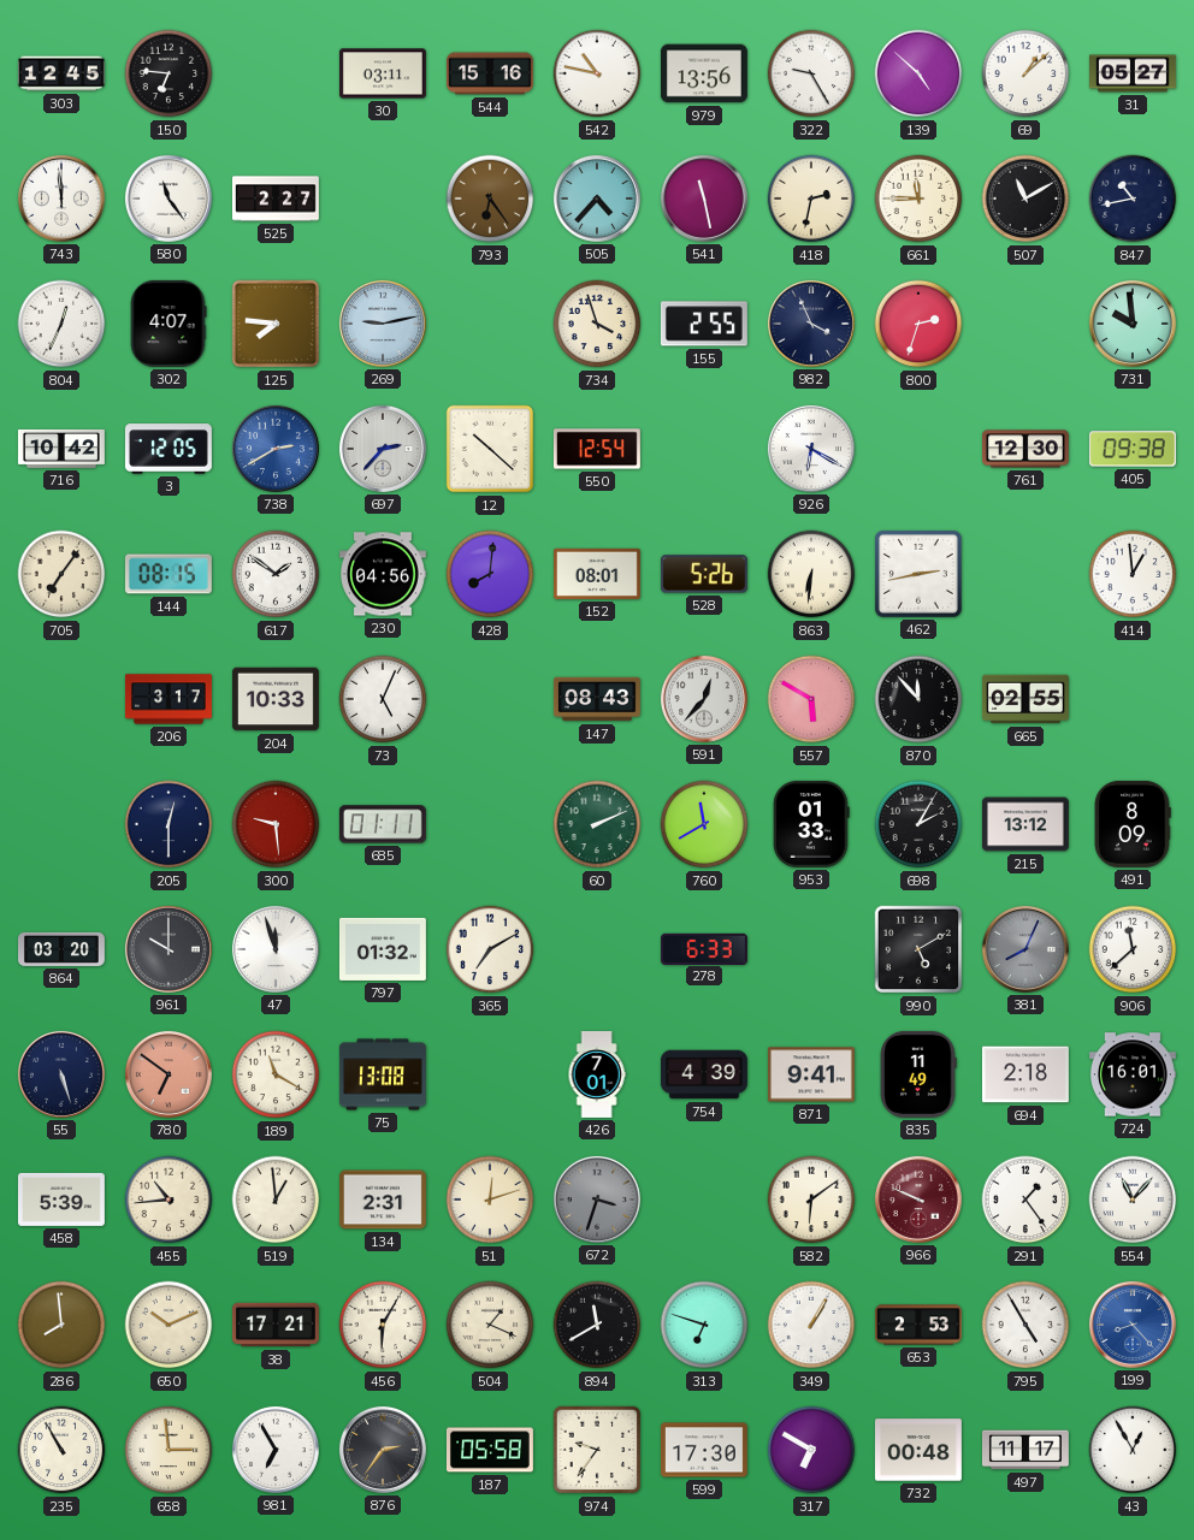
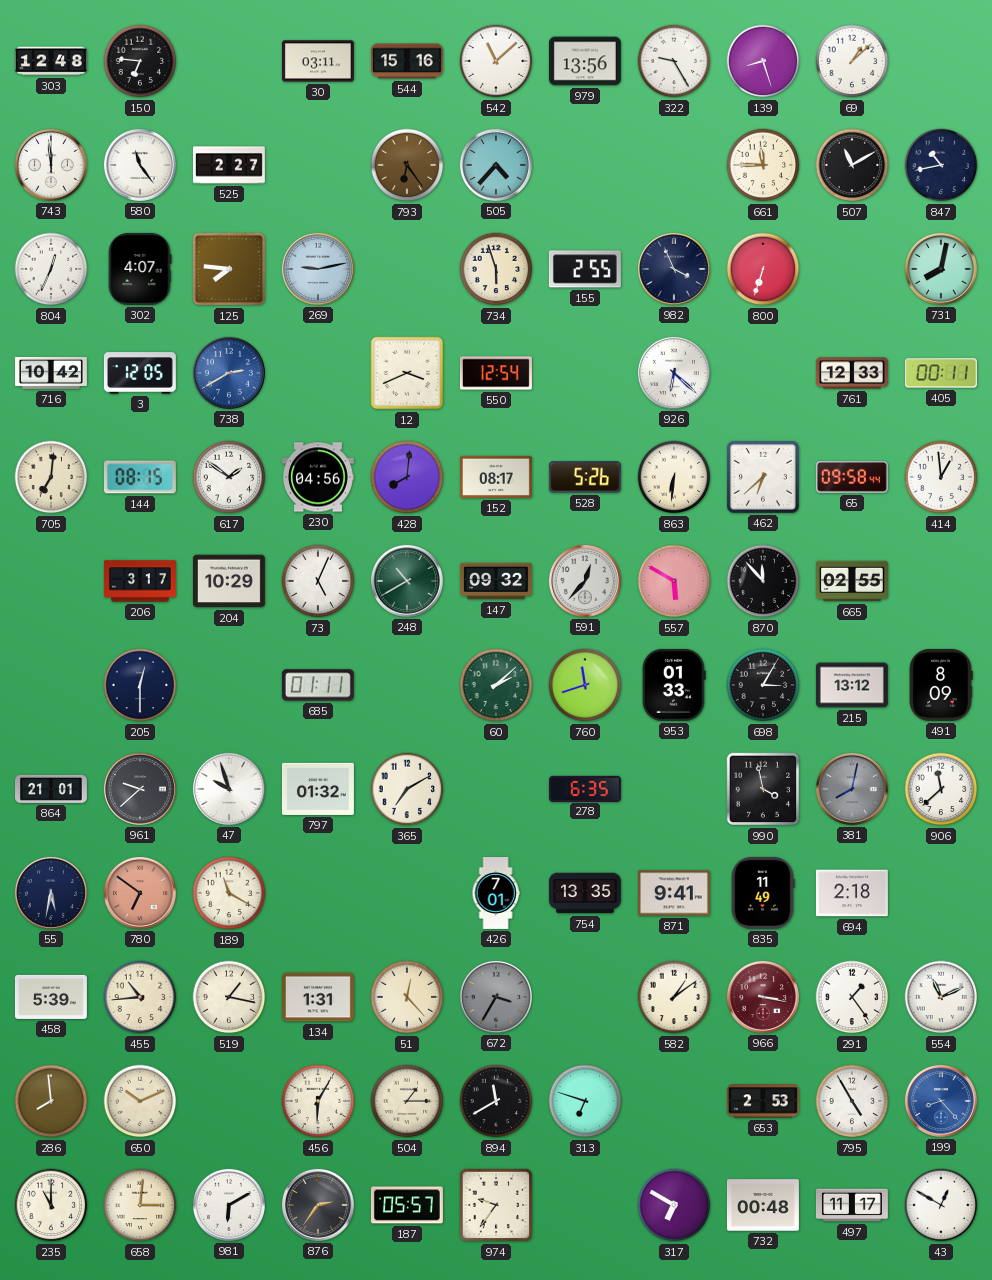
303: 12:45 -> 12:48
542: 10:47 -> 11:08
139: 4:52 -> 8:27
31: 05:27 -> none
541: 11:28 -> none
418: 2:32 -> none
734: 3:57 -> 5:57
800: 2:33 -> 6:33
731: 9:59 -> 8:02
697: 2:37 -> none
12: 10:22 -> 3:41
926: 6:20 -> 6:22
761: 12:30 -> 12:33
405: 09:38 -> 00:11
705: 7:06 -> 7:01
152: 08:01 -> 08:17
462: 2:43 -> 6:38
65: none -> 09:58
204: 10:33 -> 10:29
248: none -> 10:40
147: 08:43 -> 09:32
300: 9:29 -> none
60: 2:11 -> 2:08
760: 11:40 -> 11:42
698: 2:05 -> 3:05
864: 03:20 -> 21:01
961: 10:00 -> 9:38
47: 11:57 -> 9:57
278: 6:33 -> 6:35
990: 5:10 -> 3:58
381: 8:04 -> 8:02
55: 5:27 -> 5:32
75: 13:08 -> none
754: 4:39 -> 13:35
724: 16:01 -> none
519: 12:59 -> 1:17
134: 2:31 -> 1:31
51: 12:12 -> 12:23
672: 3:33 -> 3:35
582: 6:09 -> 1:09
966: 9:49 -> 3:17
554: 11:07 -> 11:11
38: 17:21 -> none
504: 1:19 -> 1:15
349: 1:05 -> none
235: 10:55 -> 11:00
658: 2:59 -> 3:01
981: 6:55 -> 6:10
187: 05:58 -> 05:57
599: 17:30 -> none
43: 12:55 -> 12:50
